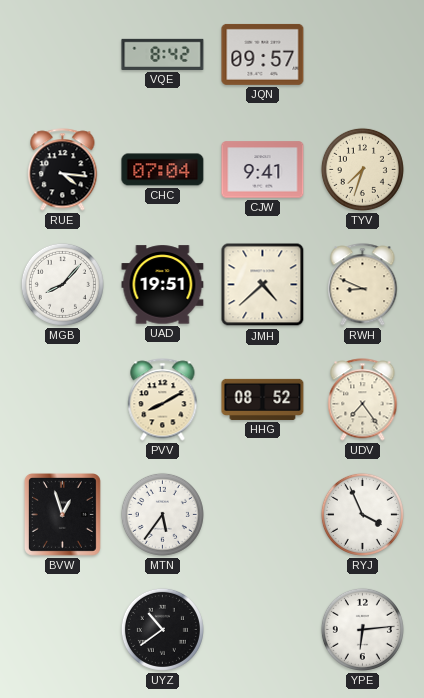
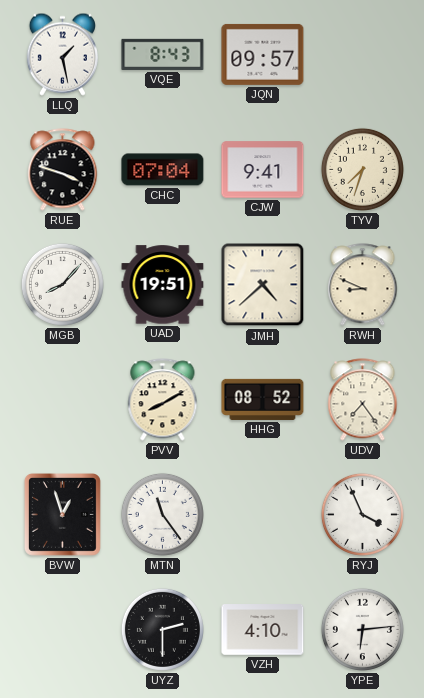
LLQ: none -> 1:28
VQE: 8:42 -> 8:43
RUE: 4:16 -> 3:48
MTN: 5:36 -> 11:24
UYZ: 10:39 -> 2:30
VZH: none -> 4:10
